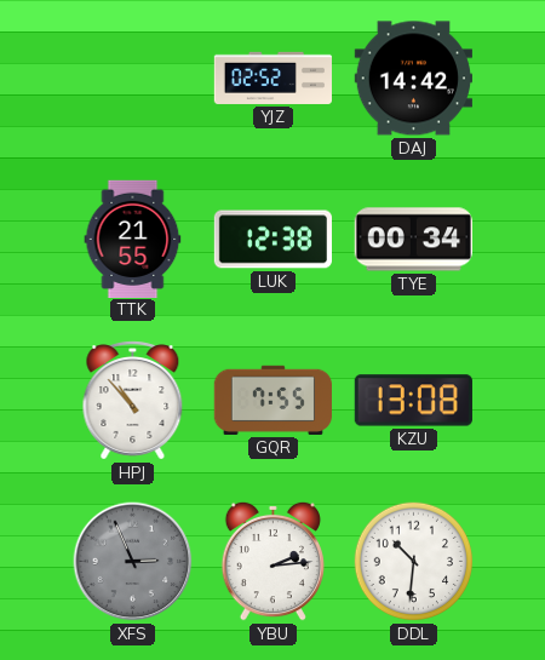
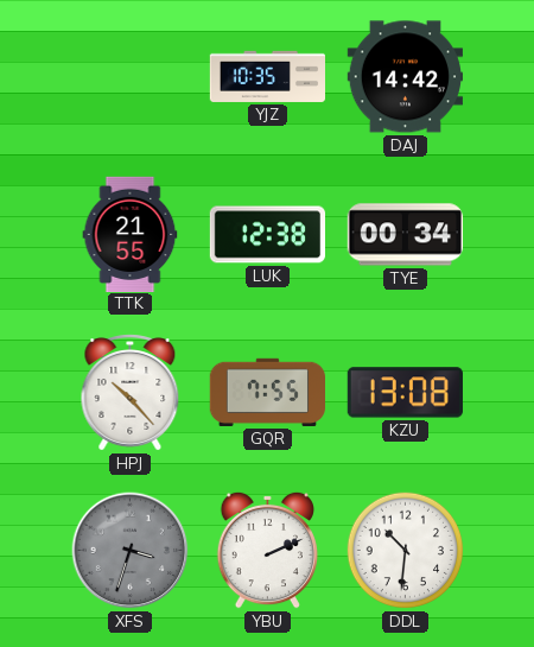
YJZ: 02:52 -> 10:35
HPJ: 10:53 -> 10:23
XFS: 2:56 -> 3:33
YBU: 2:14 -> 2:11
